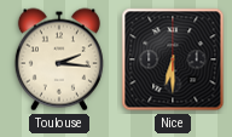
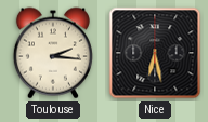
Nice: 6:30 -> 6:28
